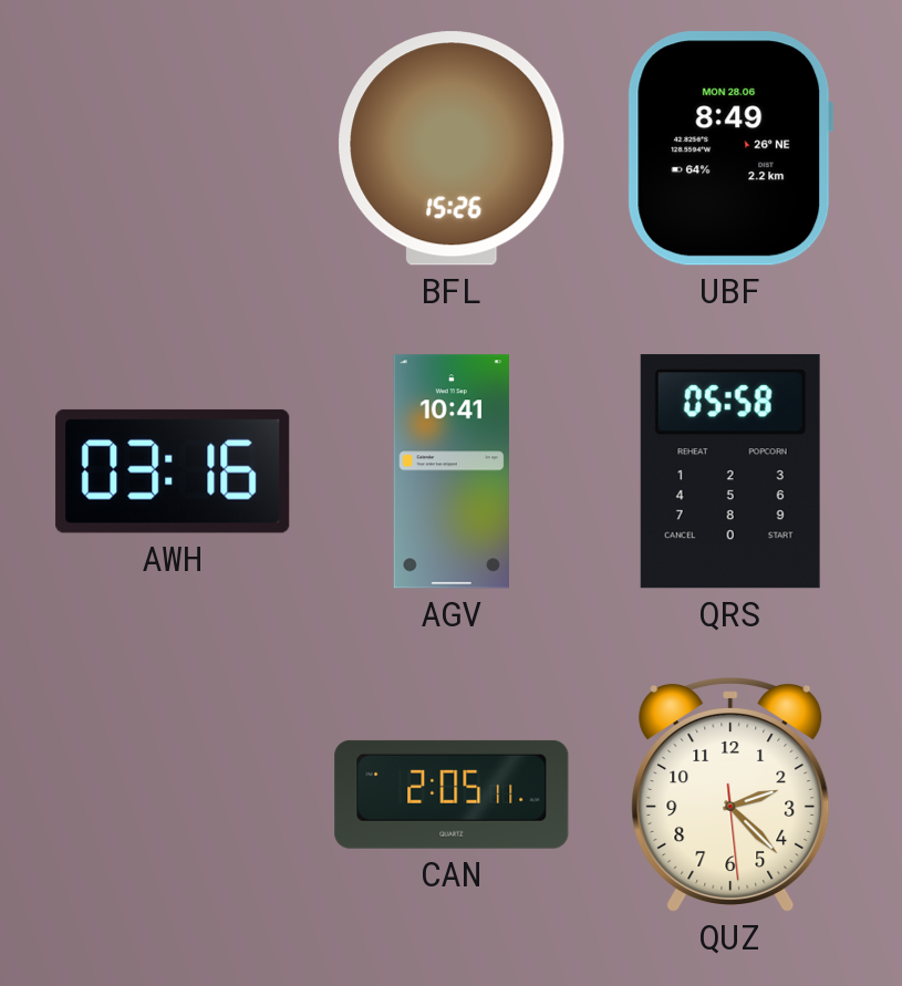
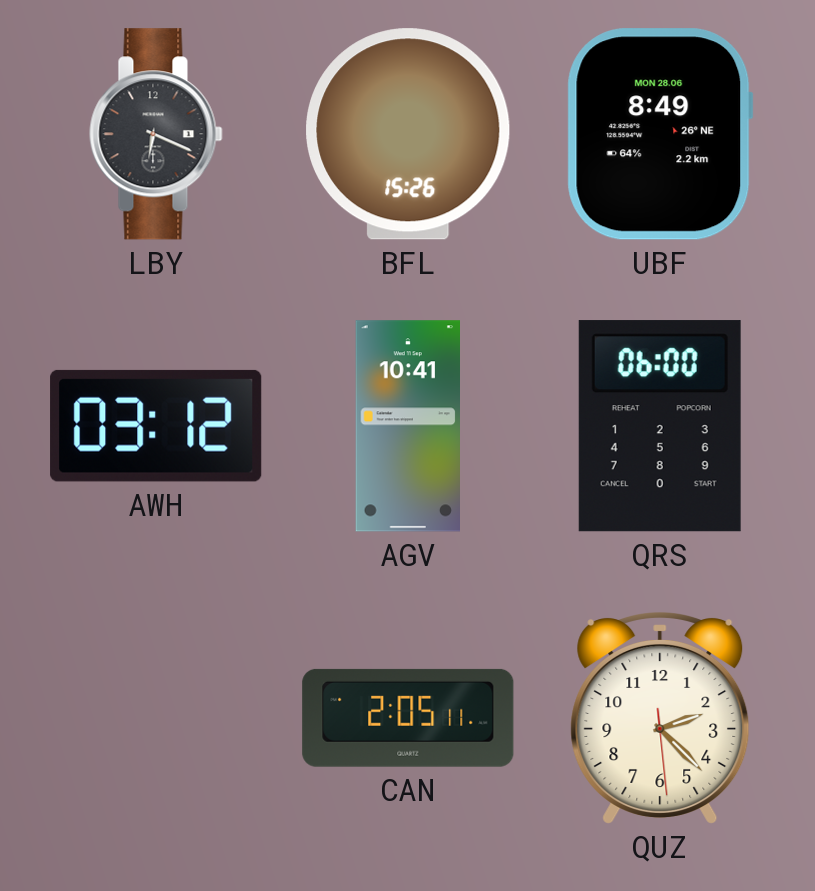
LBY: none -> 6:19
AWH: 03:16 -> 03:12
QRS: 05:58 -> 06:00
